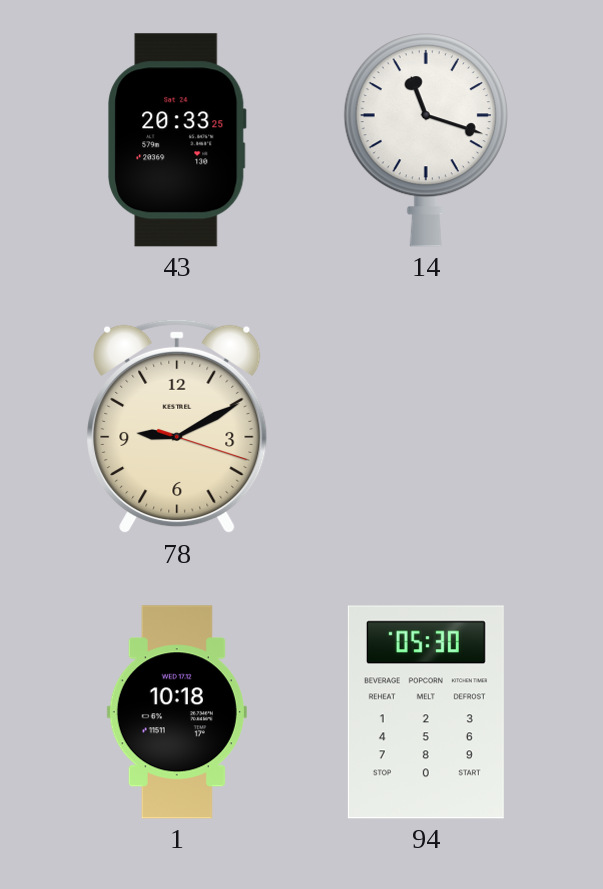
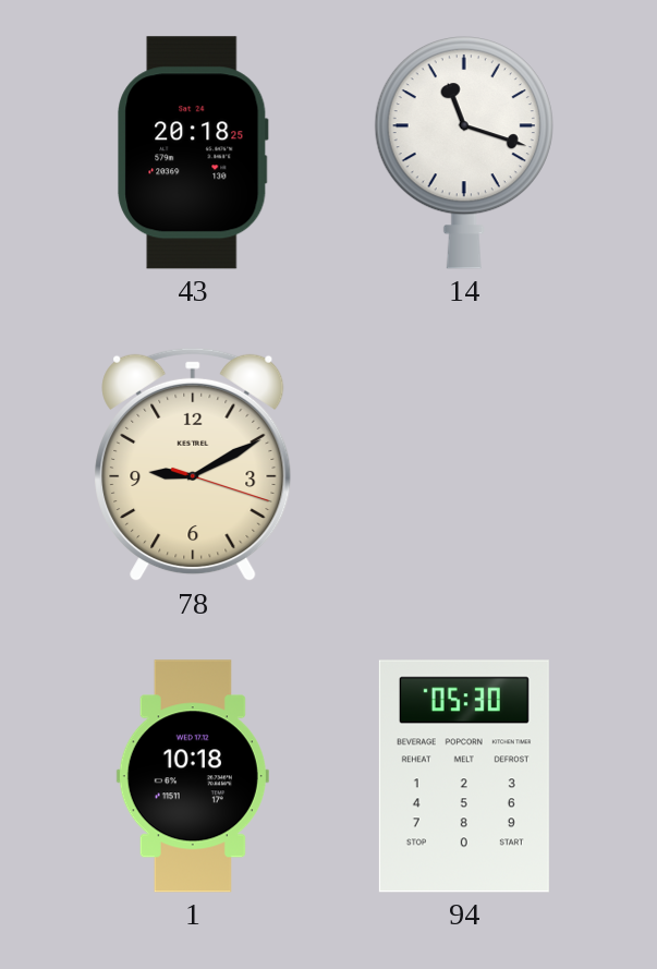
43: 20:33 -> 20:18
